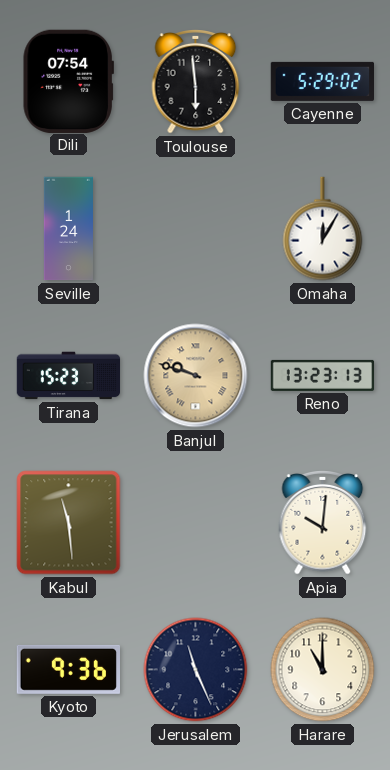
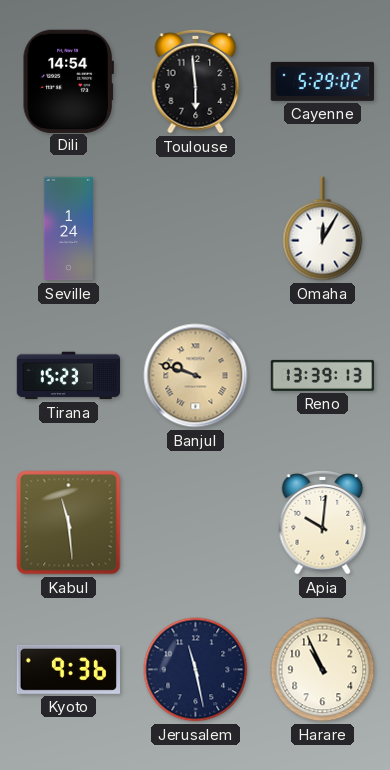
Dili: 07:54 -> 14:54
Reno: 13:23 -> 13:39
Jerusalem: 11:26 -> 11:28
Harare: 11:00 -> 10:56
